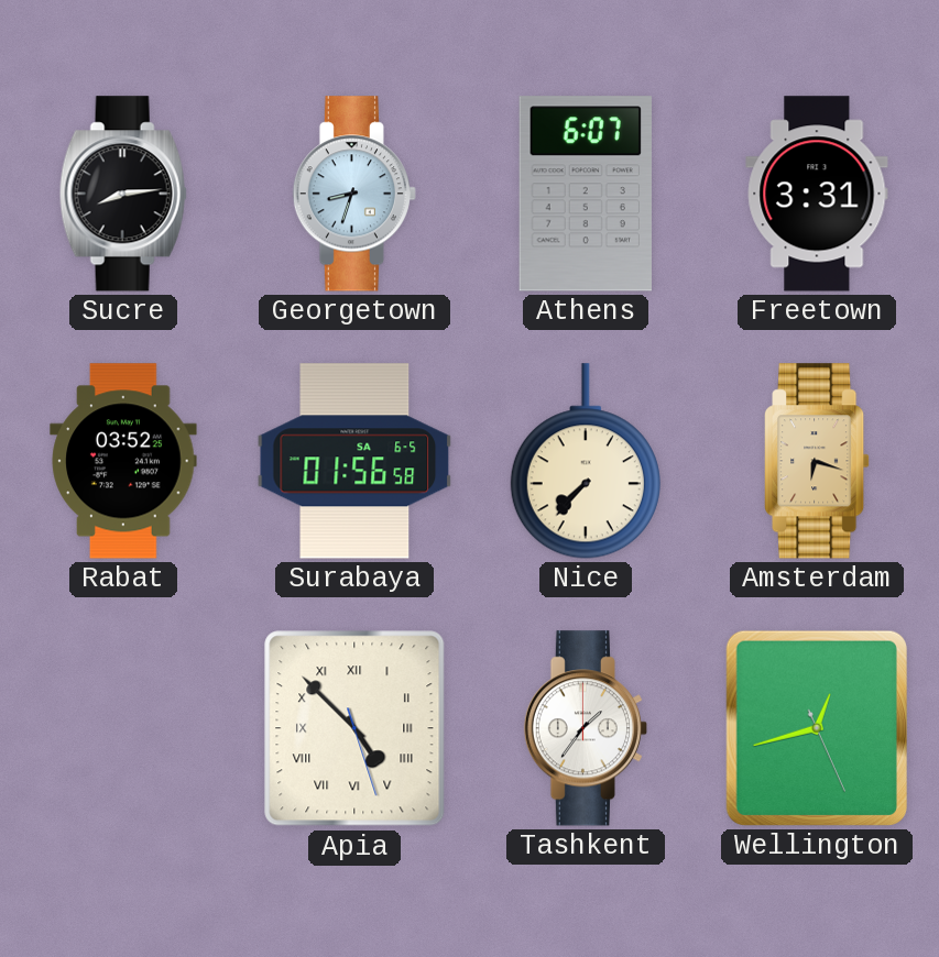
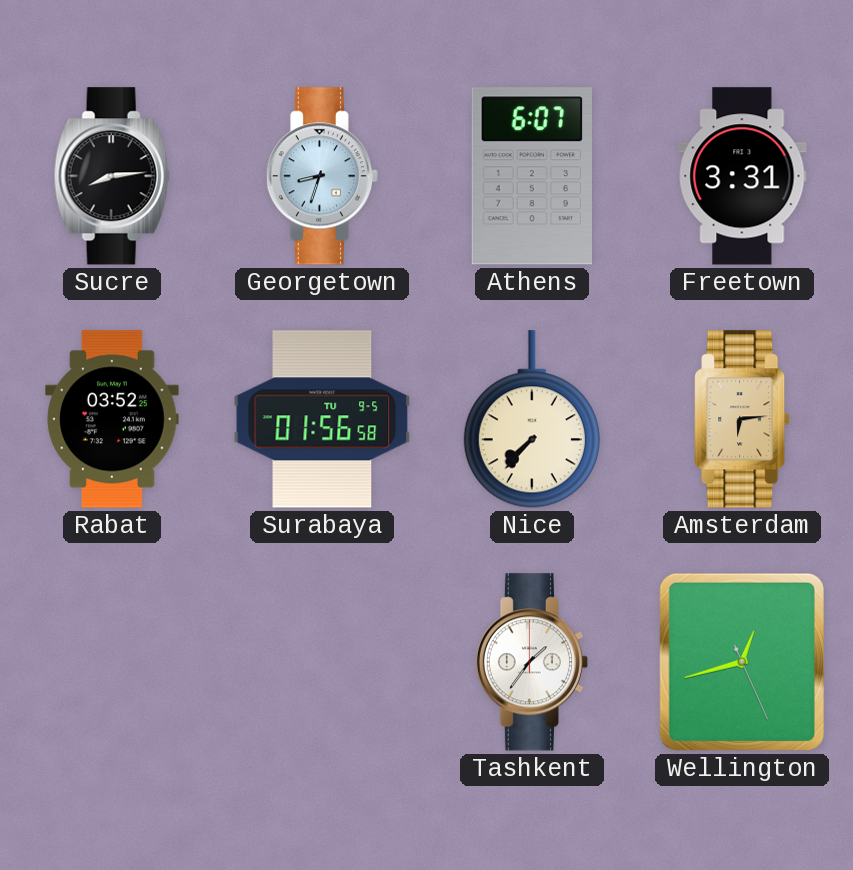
Surabaya date: SA 6-5 -> TU 9-5
Amsterdam: 6:18 -> 6:14
Apia: 4:52 -> none
